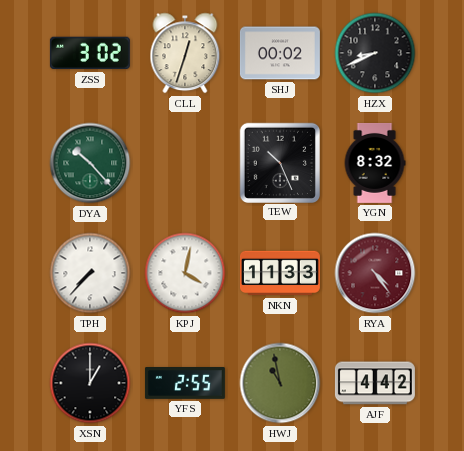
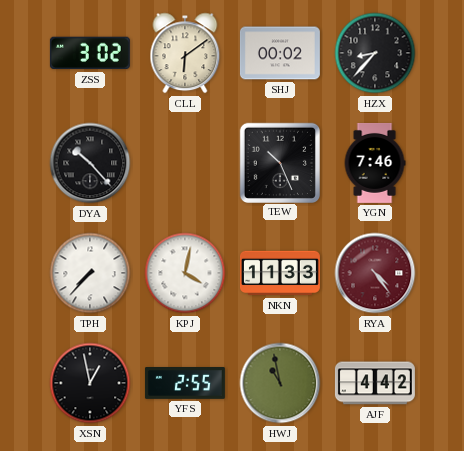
CLL: 12:33 -> 6:09
HZX: 8:41 -> 8:37
DYA dial: green -> black
YGN: 8:32 -> 7:46
XSN: 1:00 -> 12:58
